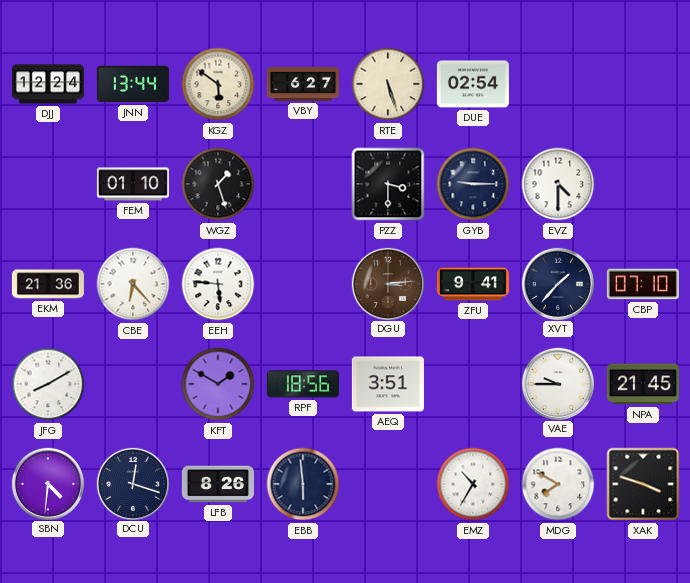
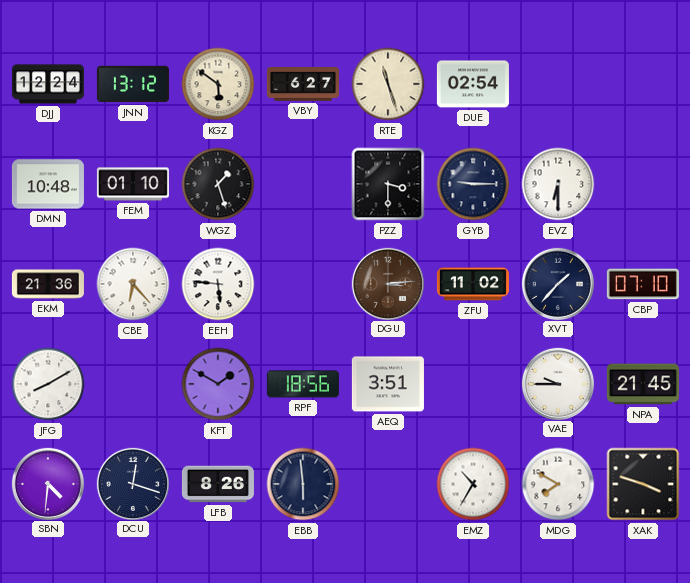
JNN: 13:44 -> 13:12
RTE: 5:27 -> 11:27
DMN: none -> 10:48
EVZ: 4:30 -> 6:30
ZFU: 9:41 -> 11:02
